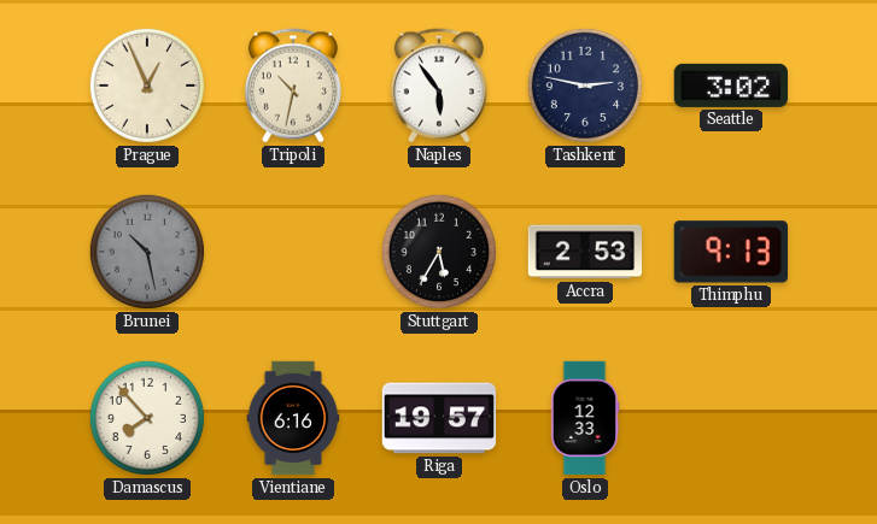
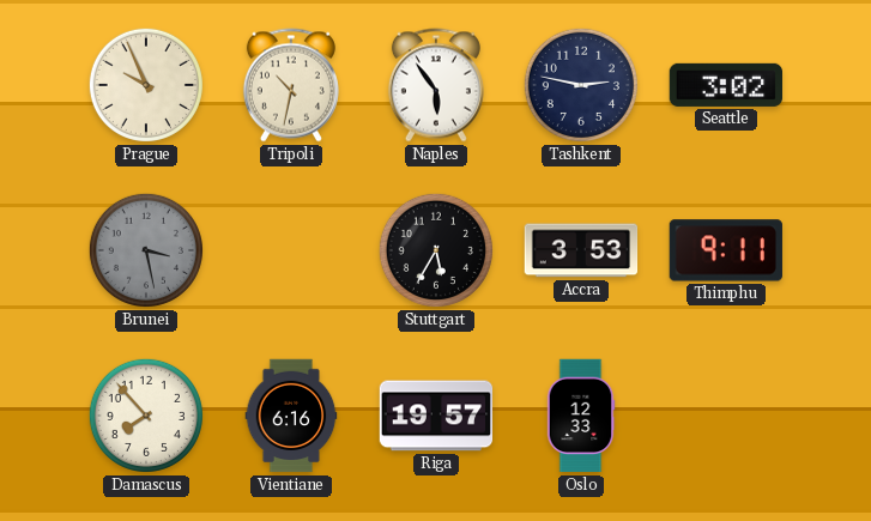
Prague: 12:56 -> 9:56
Brunei: 10:28 -> 3:28
Accra: 2:53 -> 3:53
Thimphu: 9:13 -> 9:11
